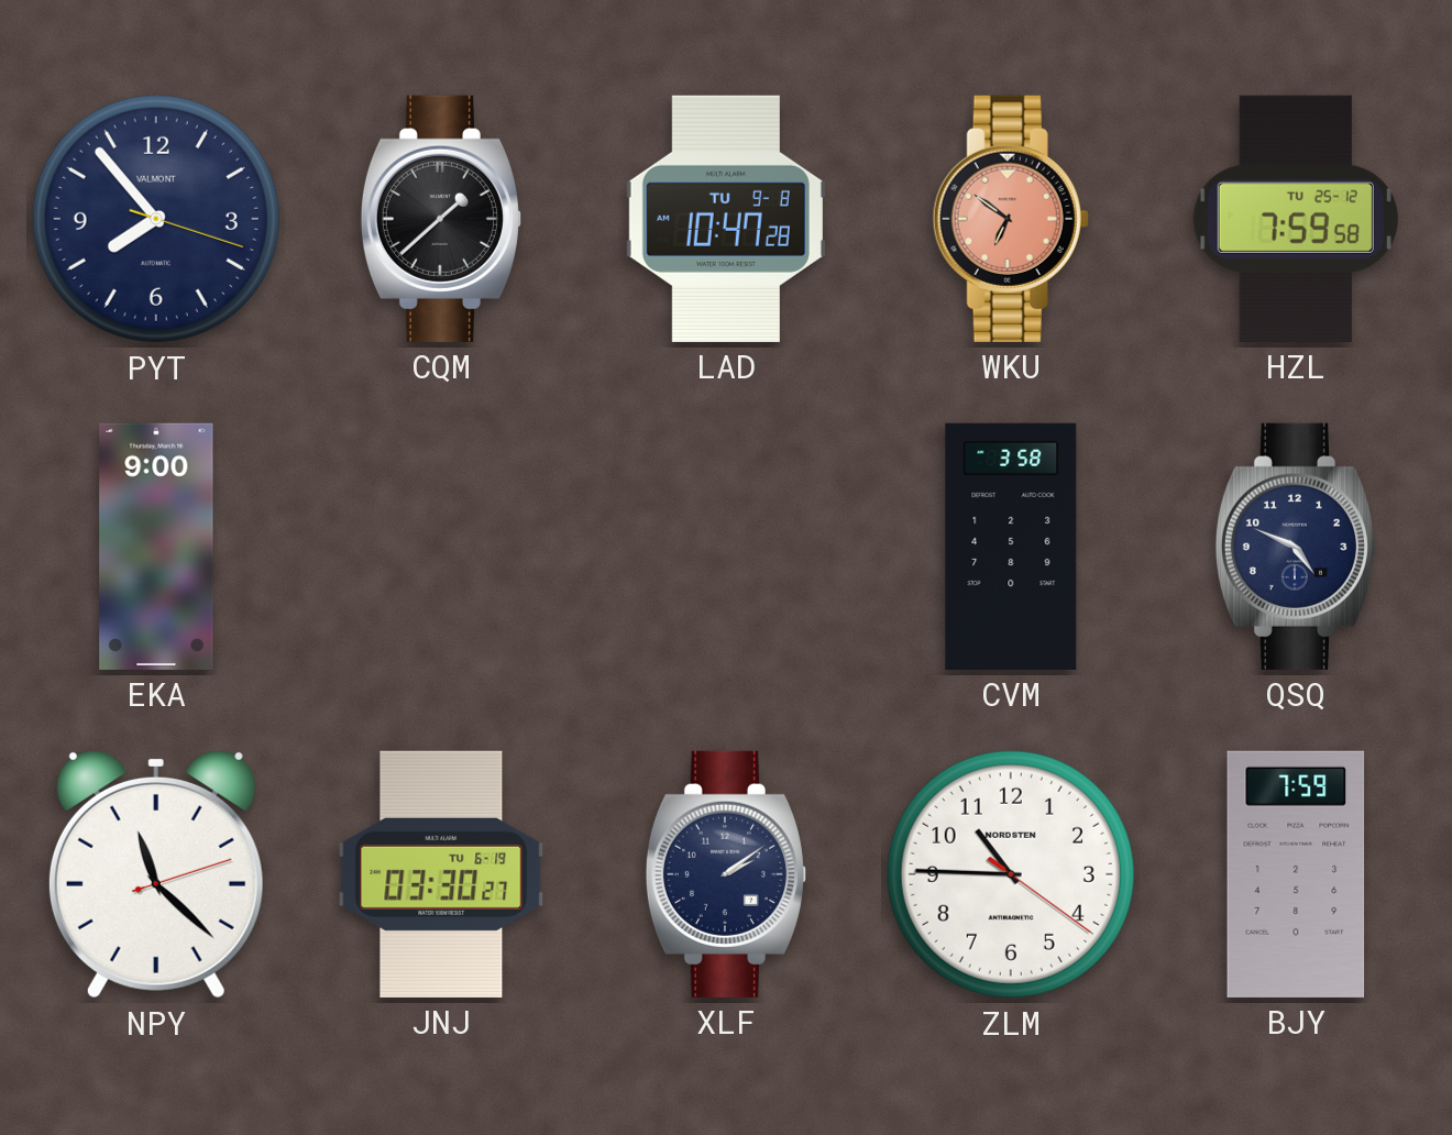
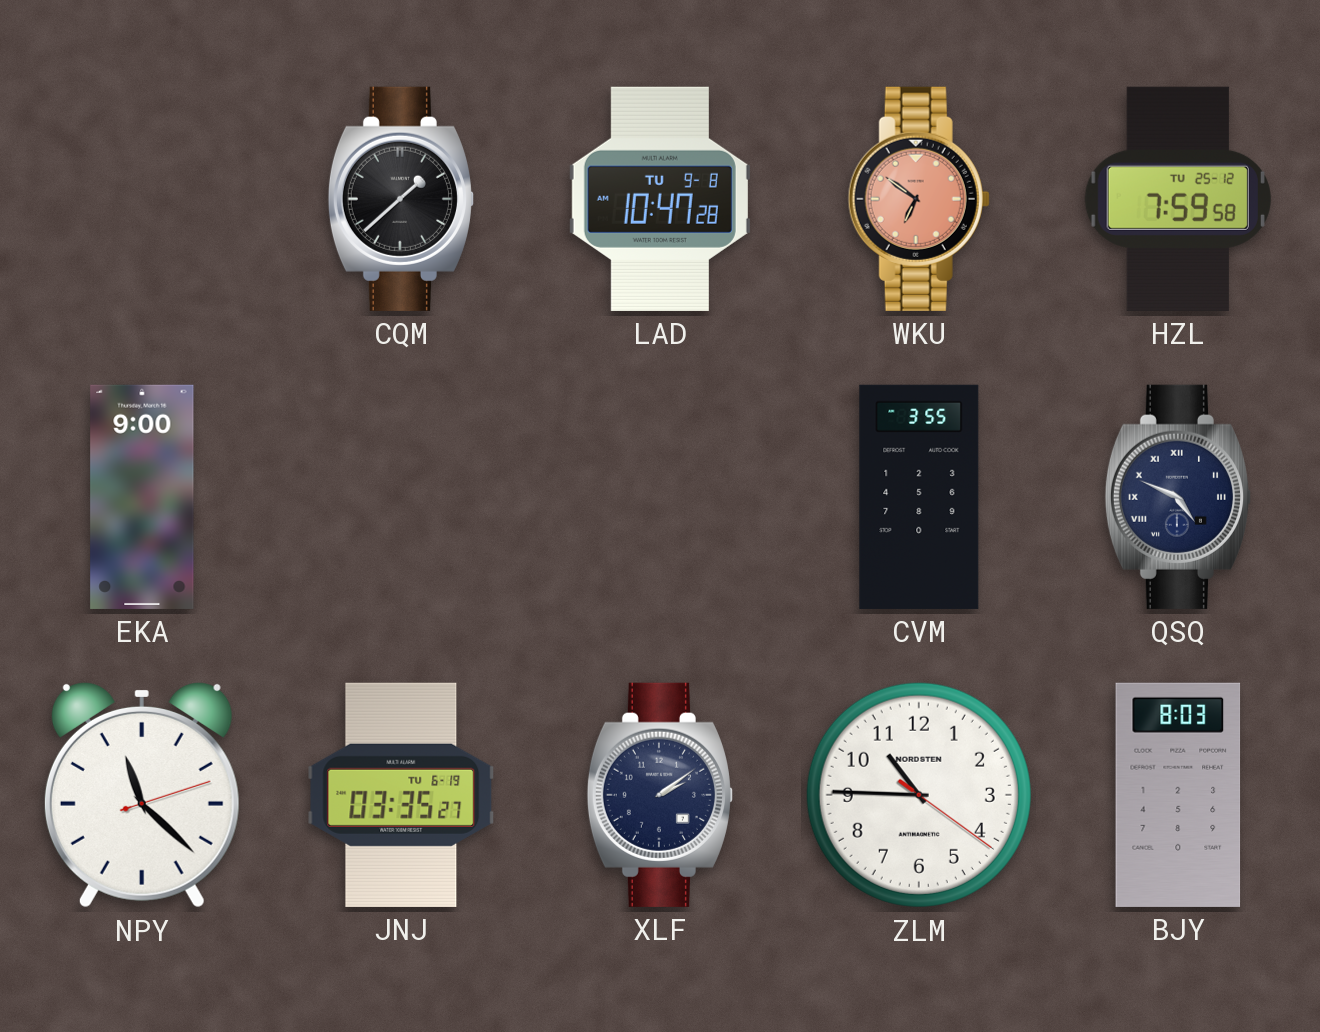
PYT: 7:53 -> none
CVM: 3:58 -> 3:55
QSQ numerals: Arabic -> Roman
JNJ: 03:30 -> 03:35
BJY: 7:59 -> 8:03
